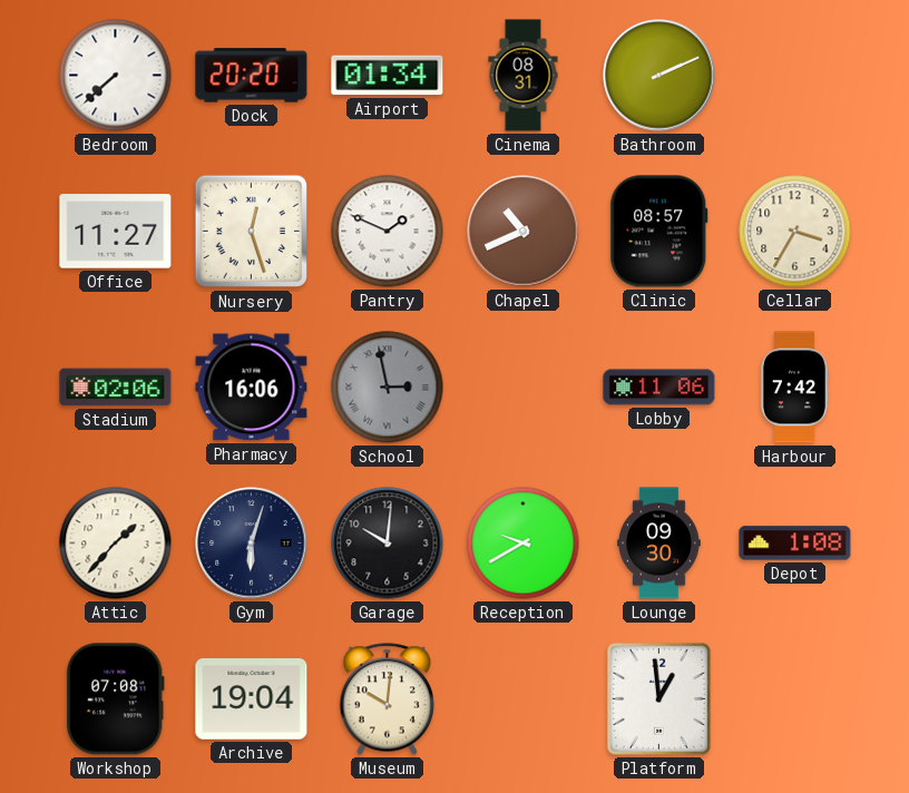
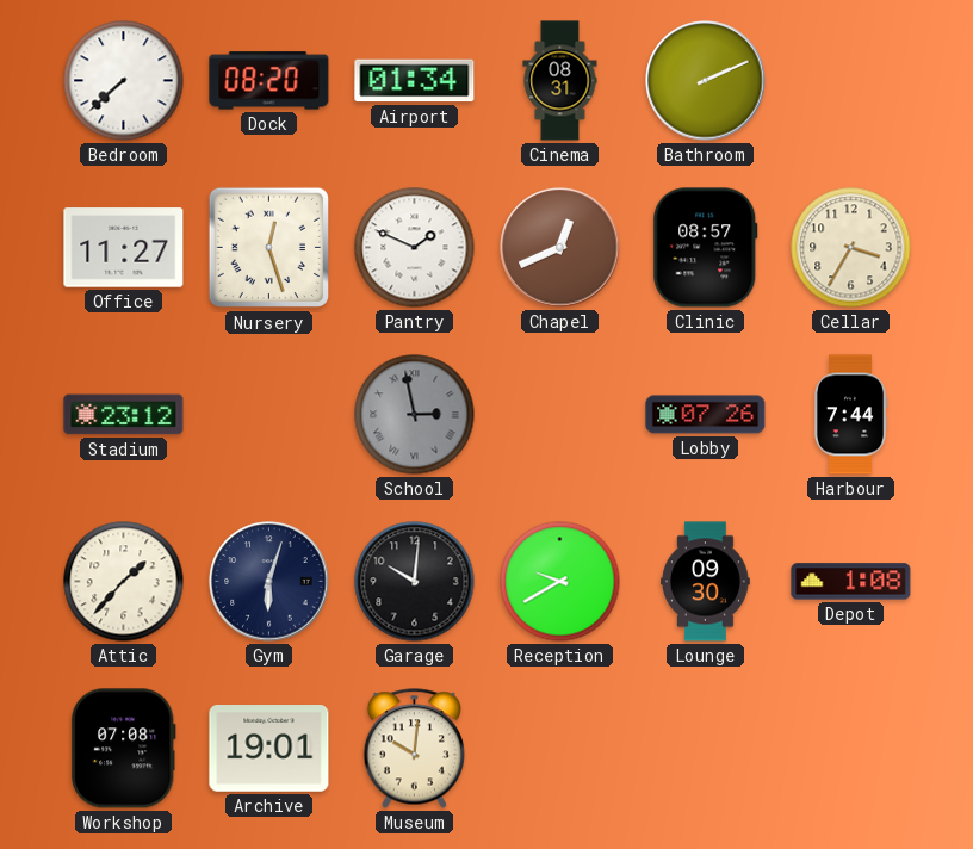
Dock: 20:20 -> 08:20
Chapel: 10:41 -> 12:41
Stadium: 02:06 -> 23:12
Pharmacy: 16:06 -> none
Lobby: 11:06 -> 07:26
Harbour: 7:42 -> 7:44
Archive: 19:04 -> 19:01
Platform: 12:59 -> none
